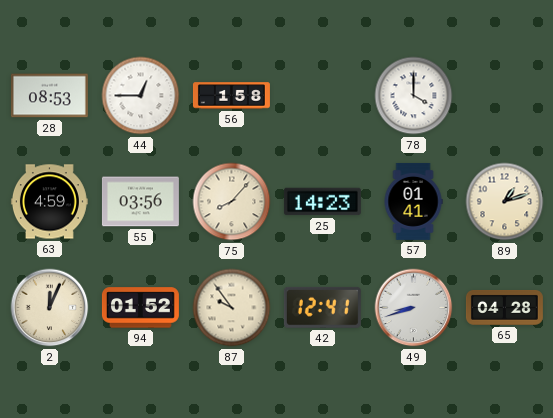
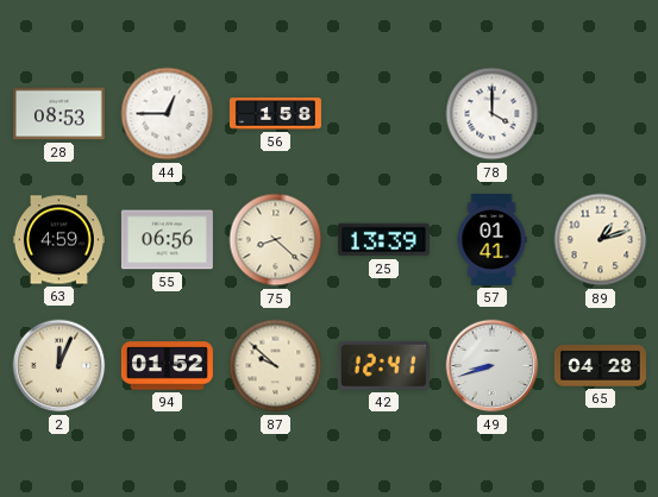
55: 03:56 -> 06:56
75: 8:07 -> 8:22
25: 14:23 -> 13:39
87: 9:54 -> 9:52
